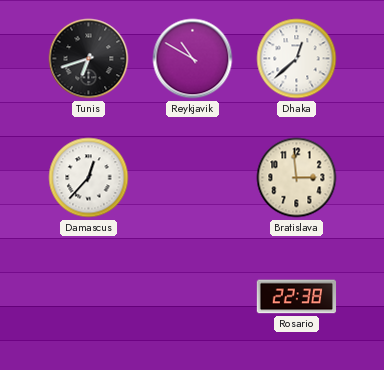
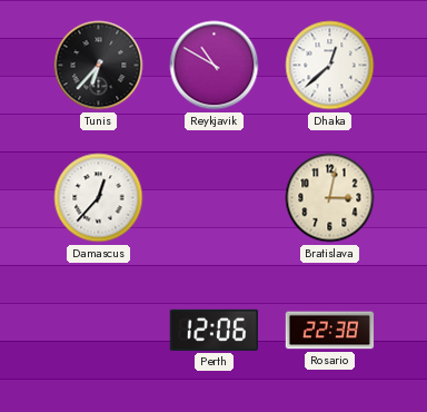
Tunis: 6:42 -> 6:37
Bratislava: 2:59 -> 3:02
Perth: none -> 12:06
